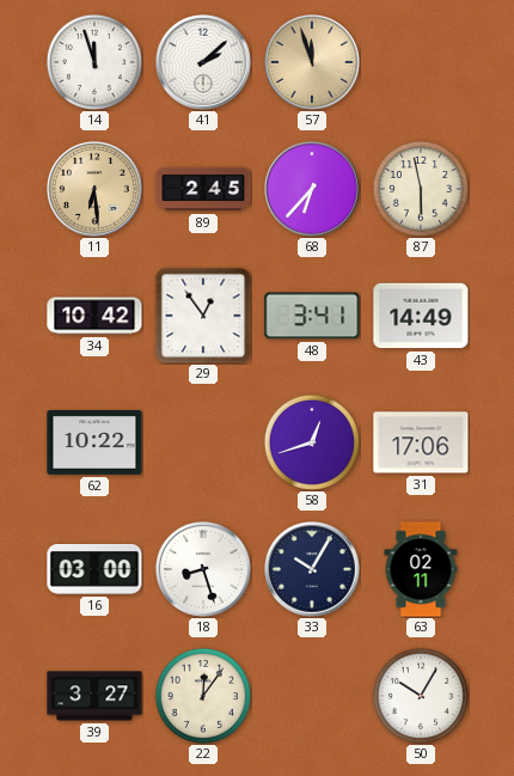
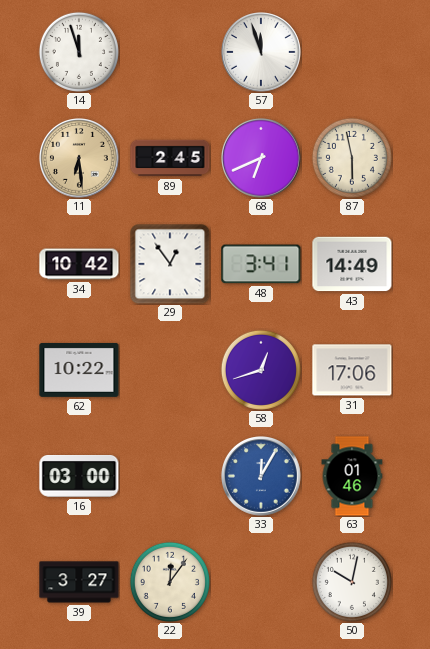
41: 2:08 -> none
57 dial: champagne -> white
68: 6:37 -> 6:41
18: 8:27 -> none
33: 10:05 -> 12:05
33 dial: navy -> blue
63: 02:11 -> 01:46
50: 10:05 -> 10:02
